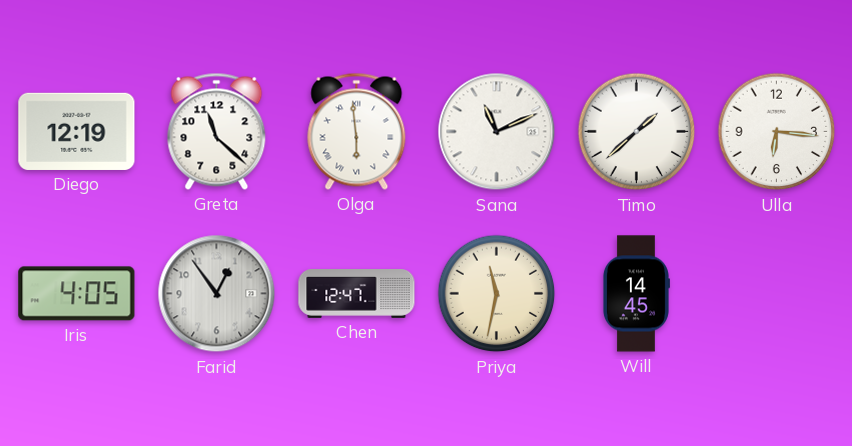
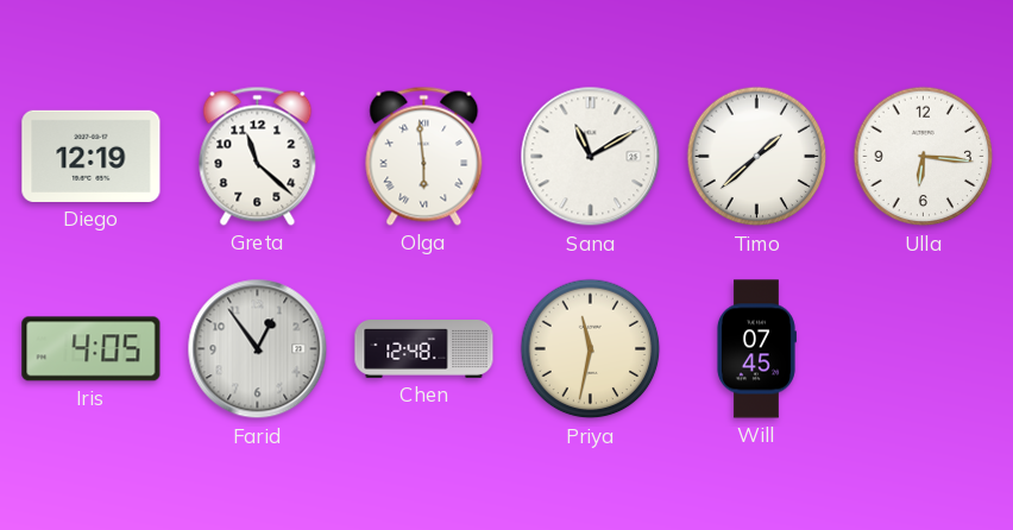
Sana: 11:11 -> 11:10
Chen: 12:47 -> 12:48
Will: 14:45 -> 07:45
